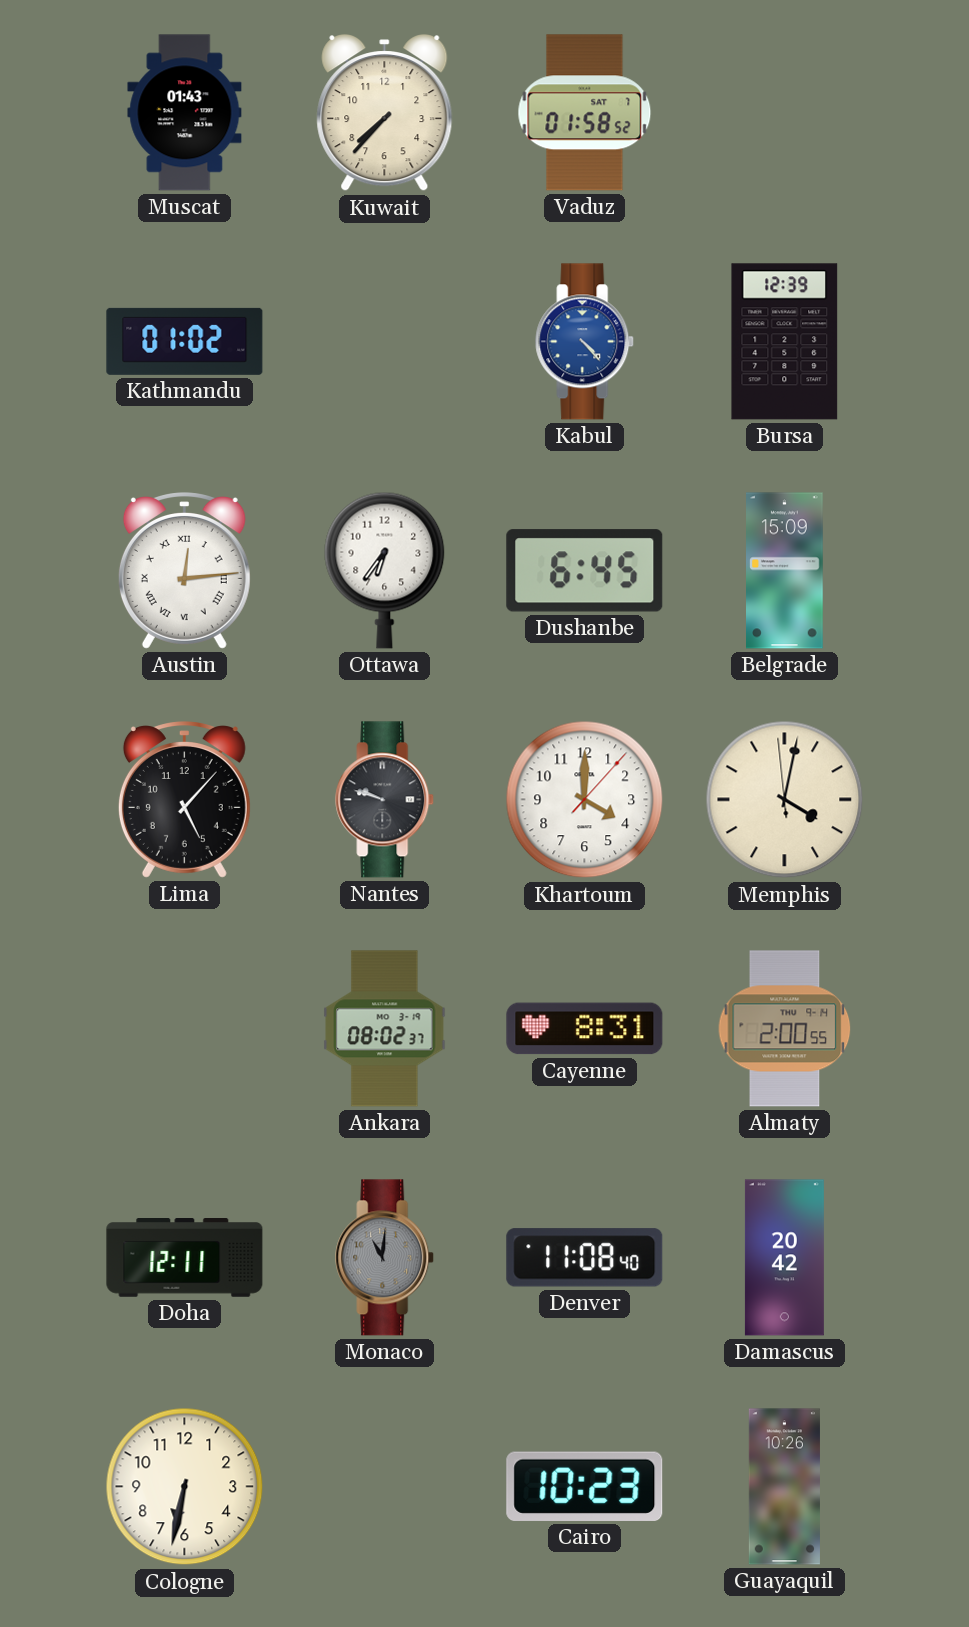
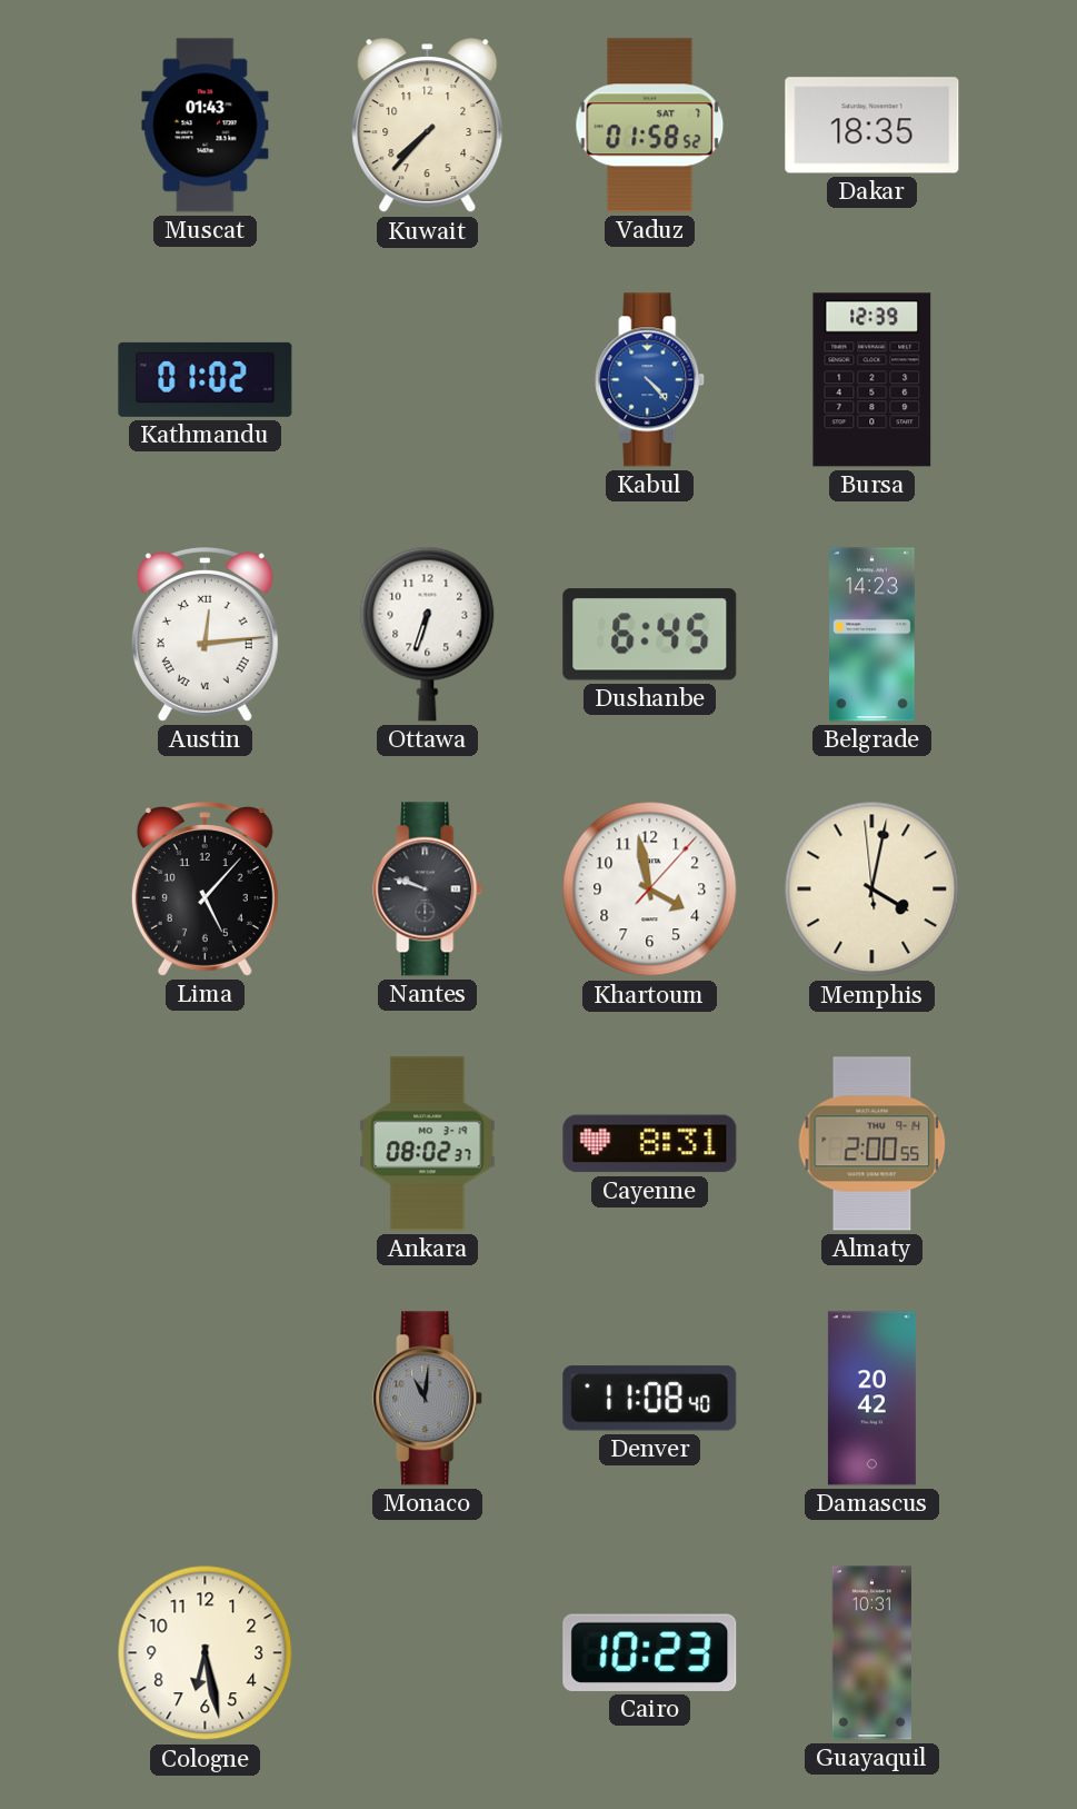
Dakar: none -> 18:35
Ottawa: 6:36 -> 6:33
Belgrade: 15:09 -> 14:23
Khartoum: 4:00 -> 3:58
Doha: 12:11 -> none
Cologne: 6:32 -> 6:28
Guayaquil: 10:26 -> 10:31
